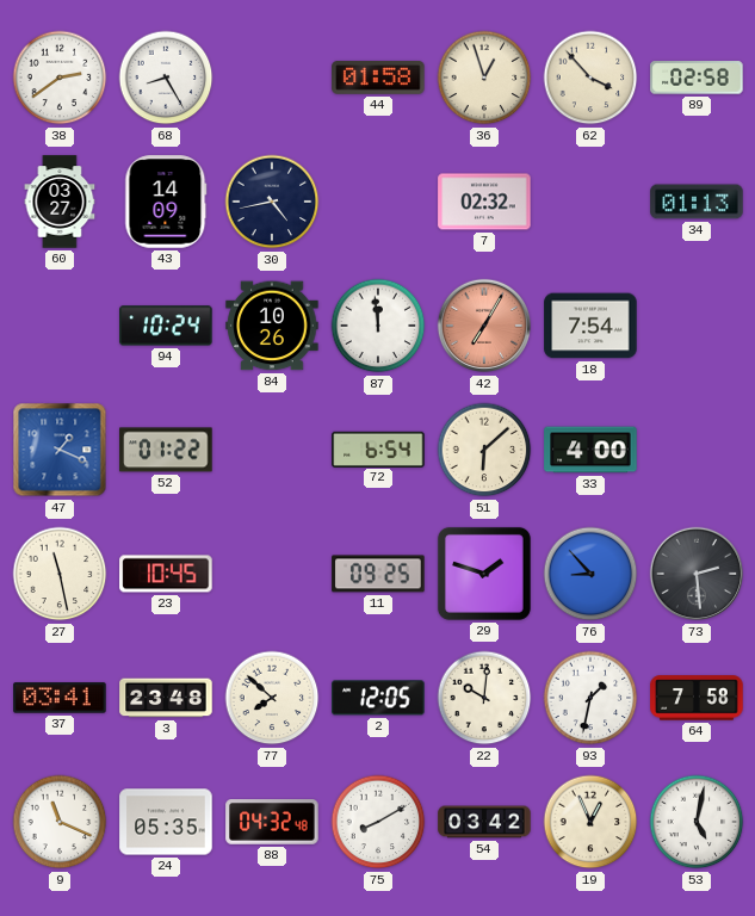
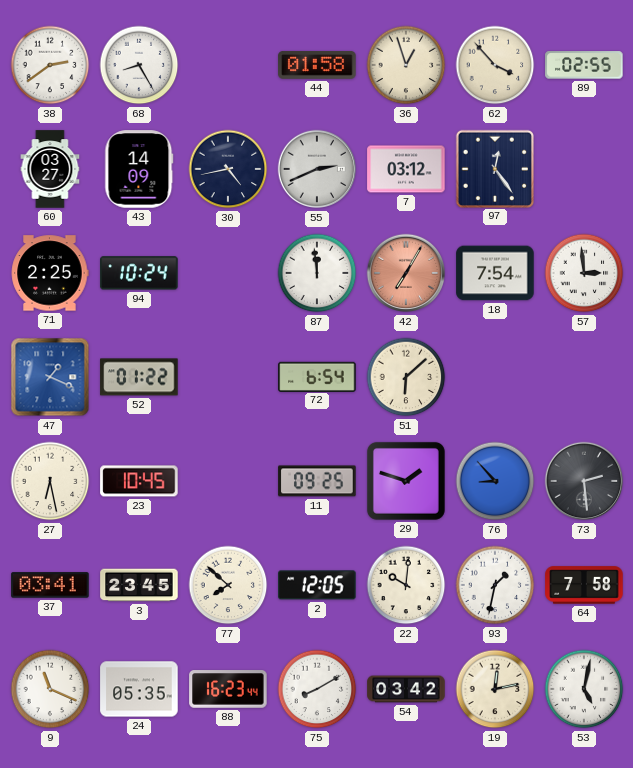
89: 02:58 -> 02:55
55: none -> 2:41
7: 02:32 -> 03:12
97: none -> 12:24
34: 01:13 -> none
71: none -> 2:25
84: 10:26 -> none
57: none -> 2:59
33: 4:00 -> none
27: 11:28 -> 6:28
3: 23:48 -> 23:45
88: 04:32 -> 16:23
19: 12:56 -> 12:13
